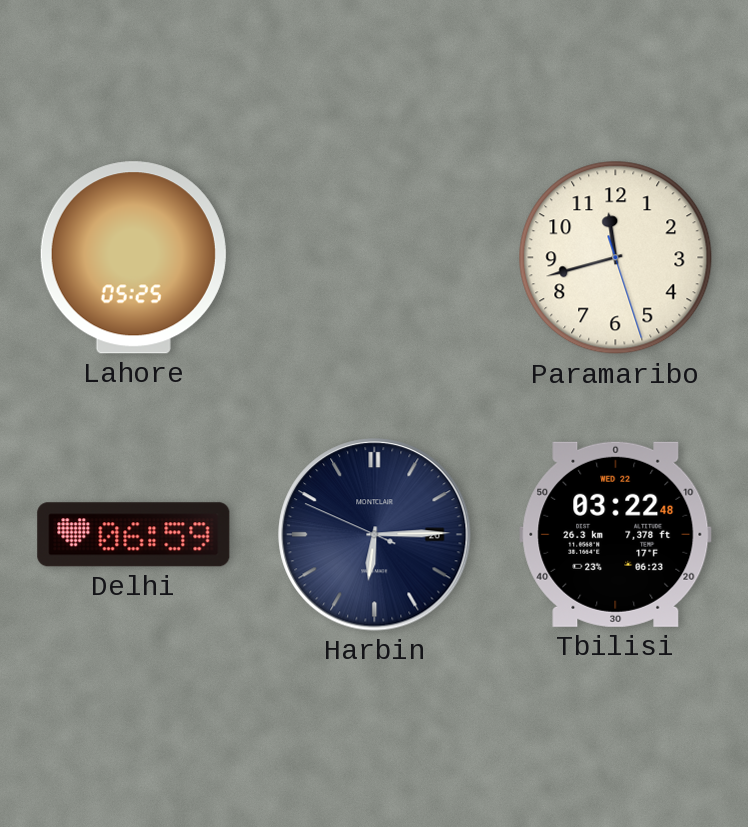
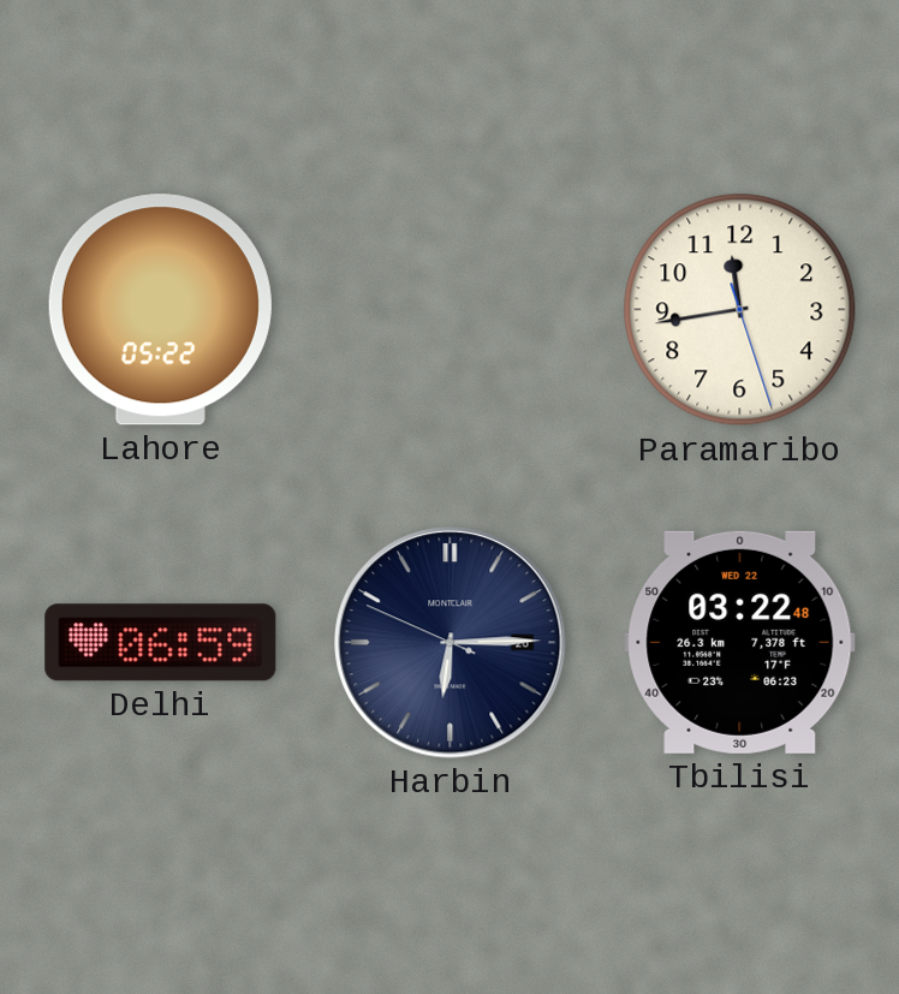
Lahore: 05:25 -> 05:22
Paramaribo: 11:42 -> 11:43
